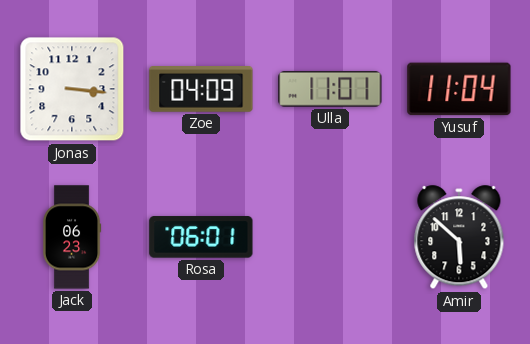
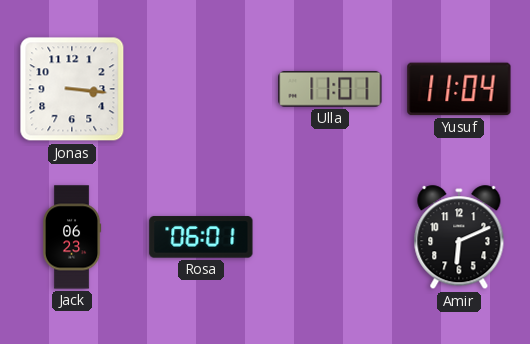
Zoe: 04:09 -> none
Amir: 5:52 -> 6:11
